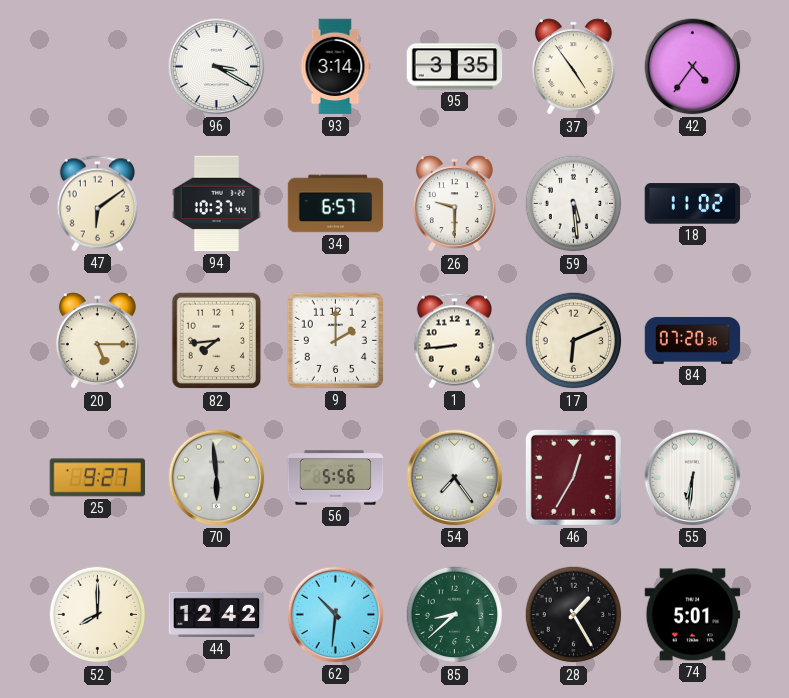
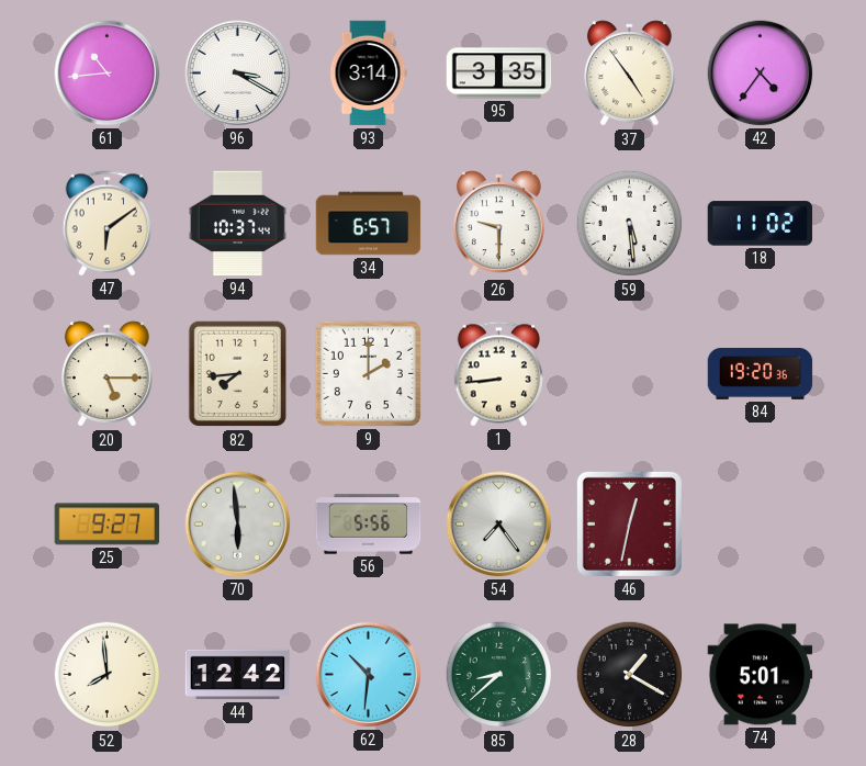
61: none -> 10:44
17: 6:11 -> none
84: 07:20 -> 19:20
46: 12:35 -> 12:32
55: 6:31 -> none
52: 8:00 -> 7:59
28: 1:25 -> 1:20
